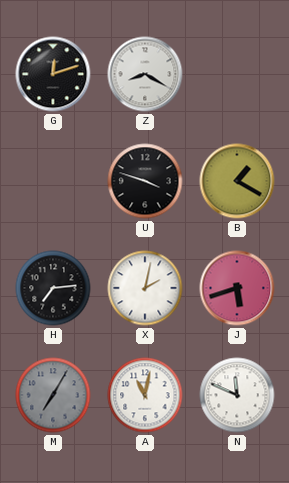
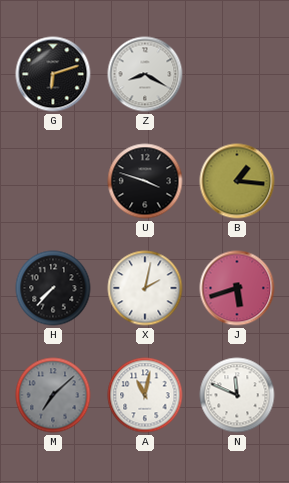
G: 12:12 -> 6:12
B: 1:20 -> 1:16
H: 7:14 -> 7:37
M: 7:05 -> 7:08
